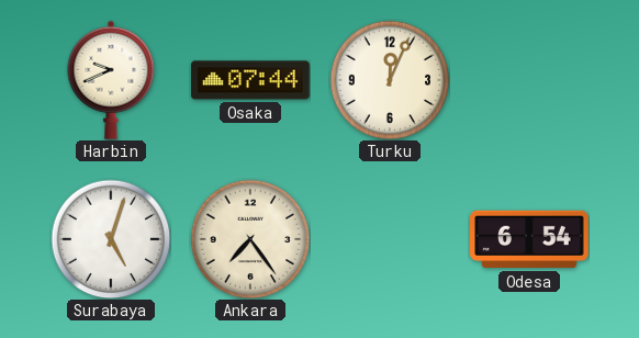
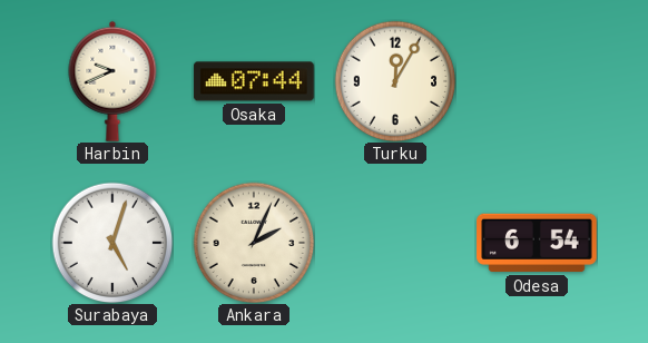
Turku: 12:04 -> 12:05
Ankara: 7:24 -> 2:04
